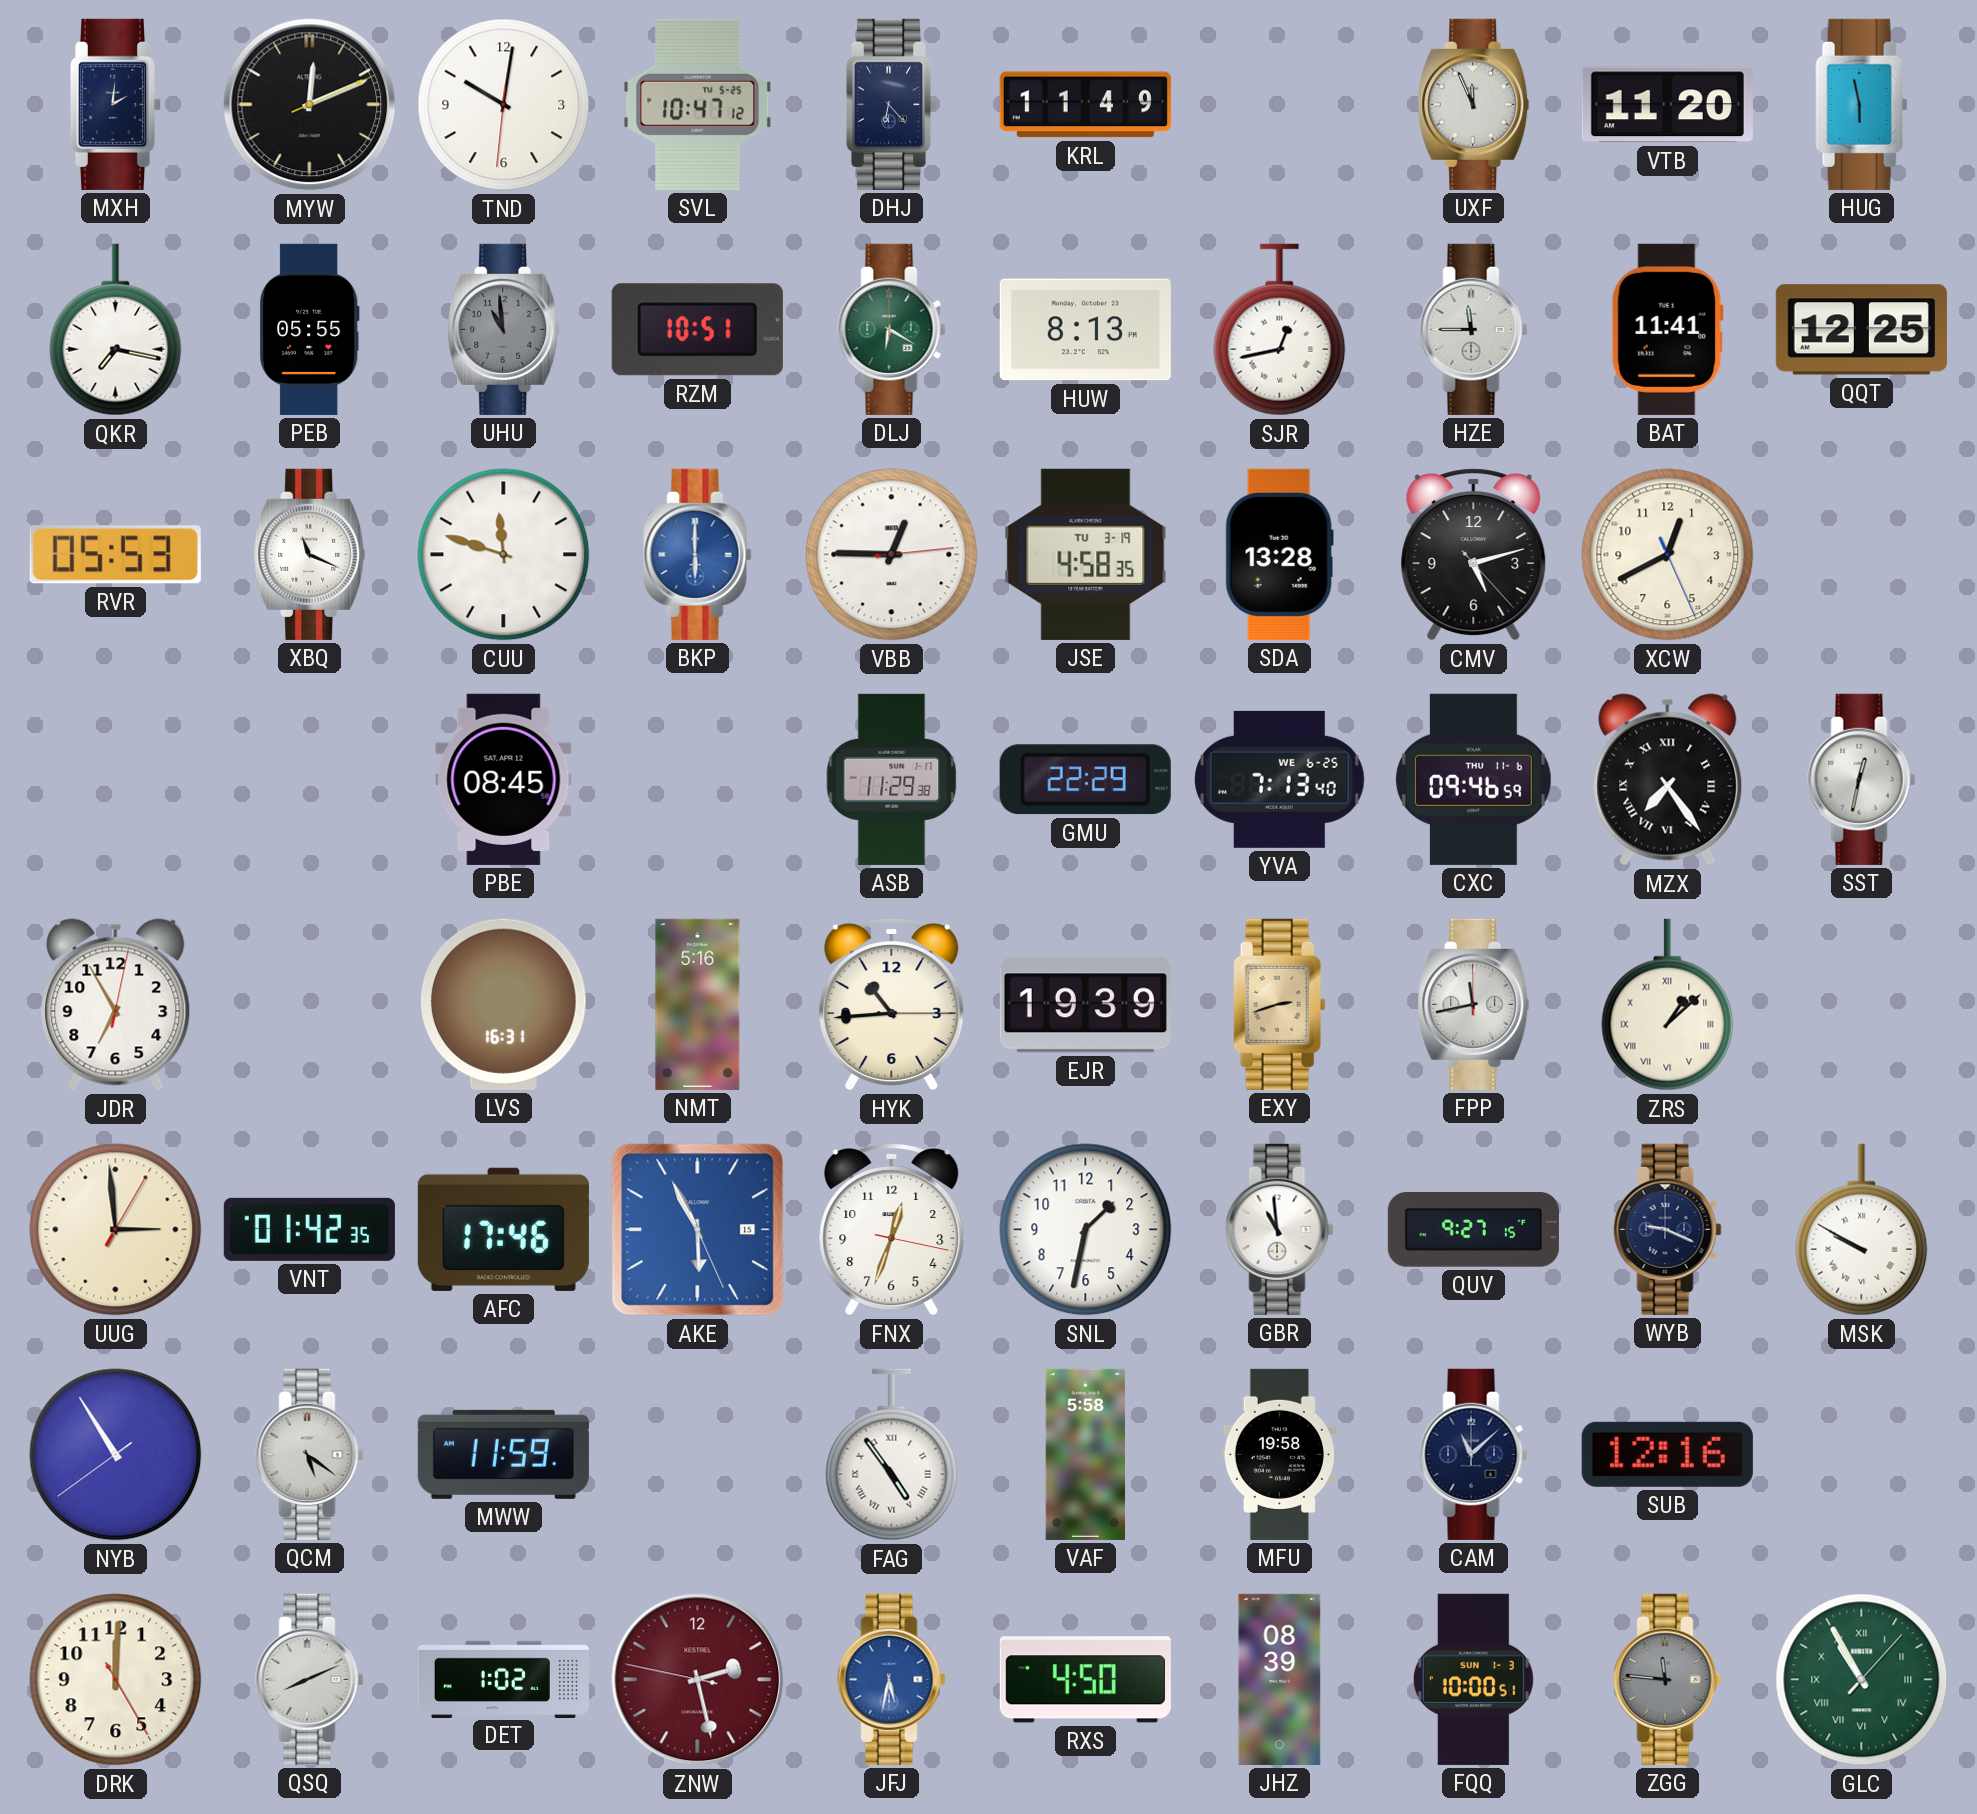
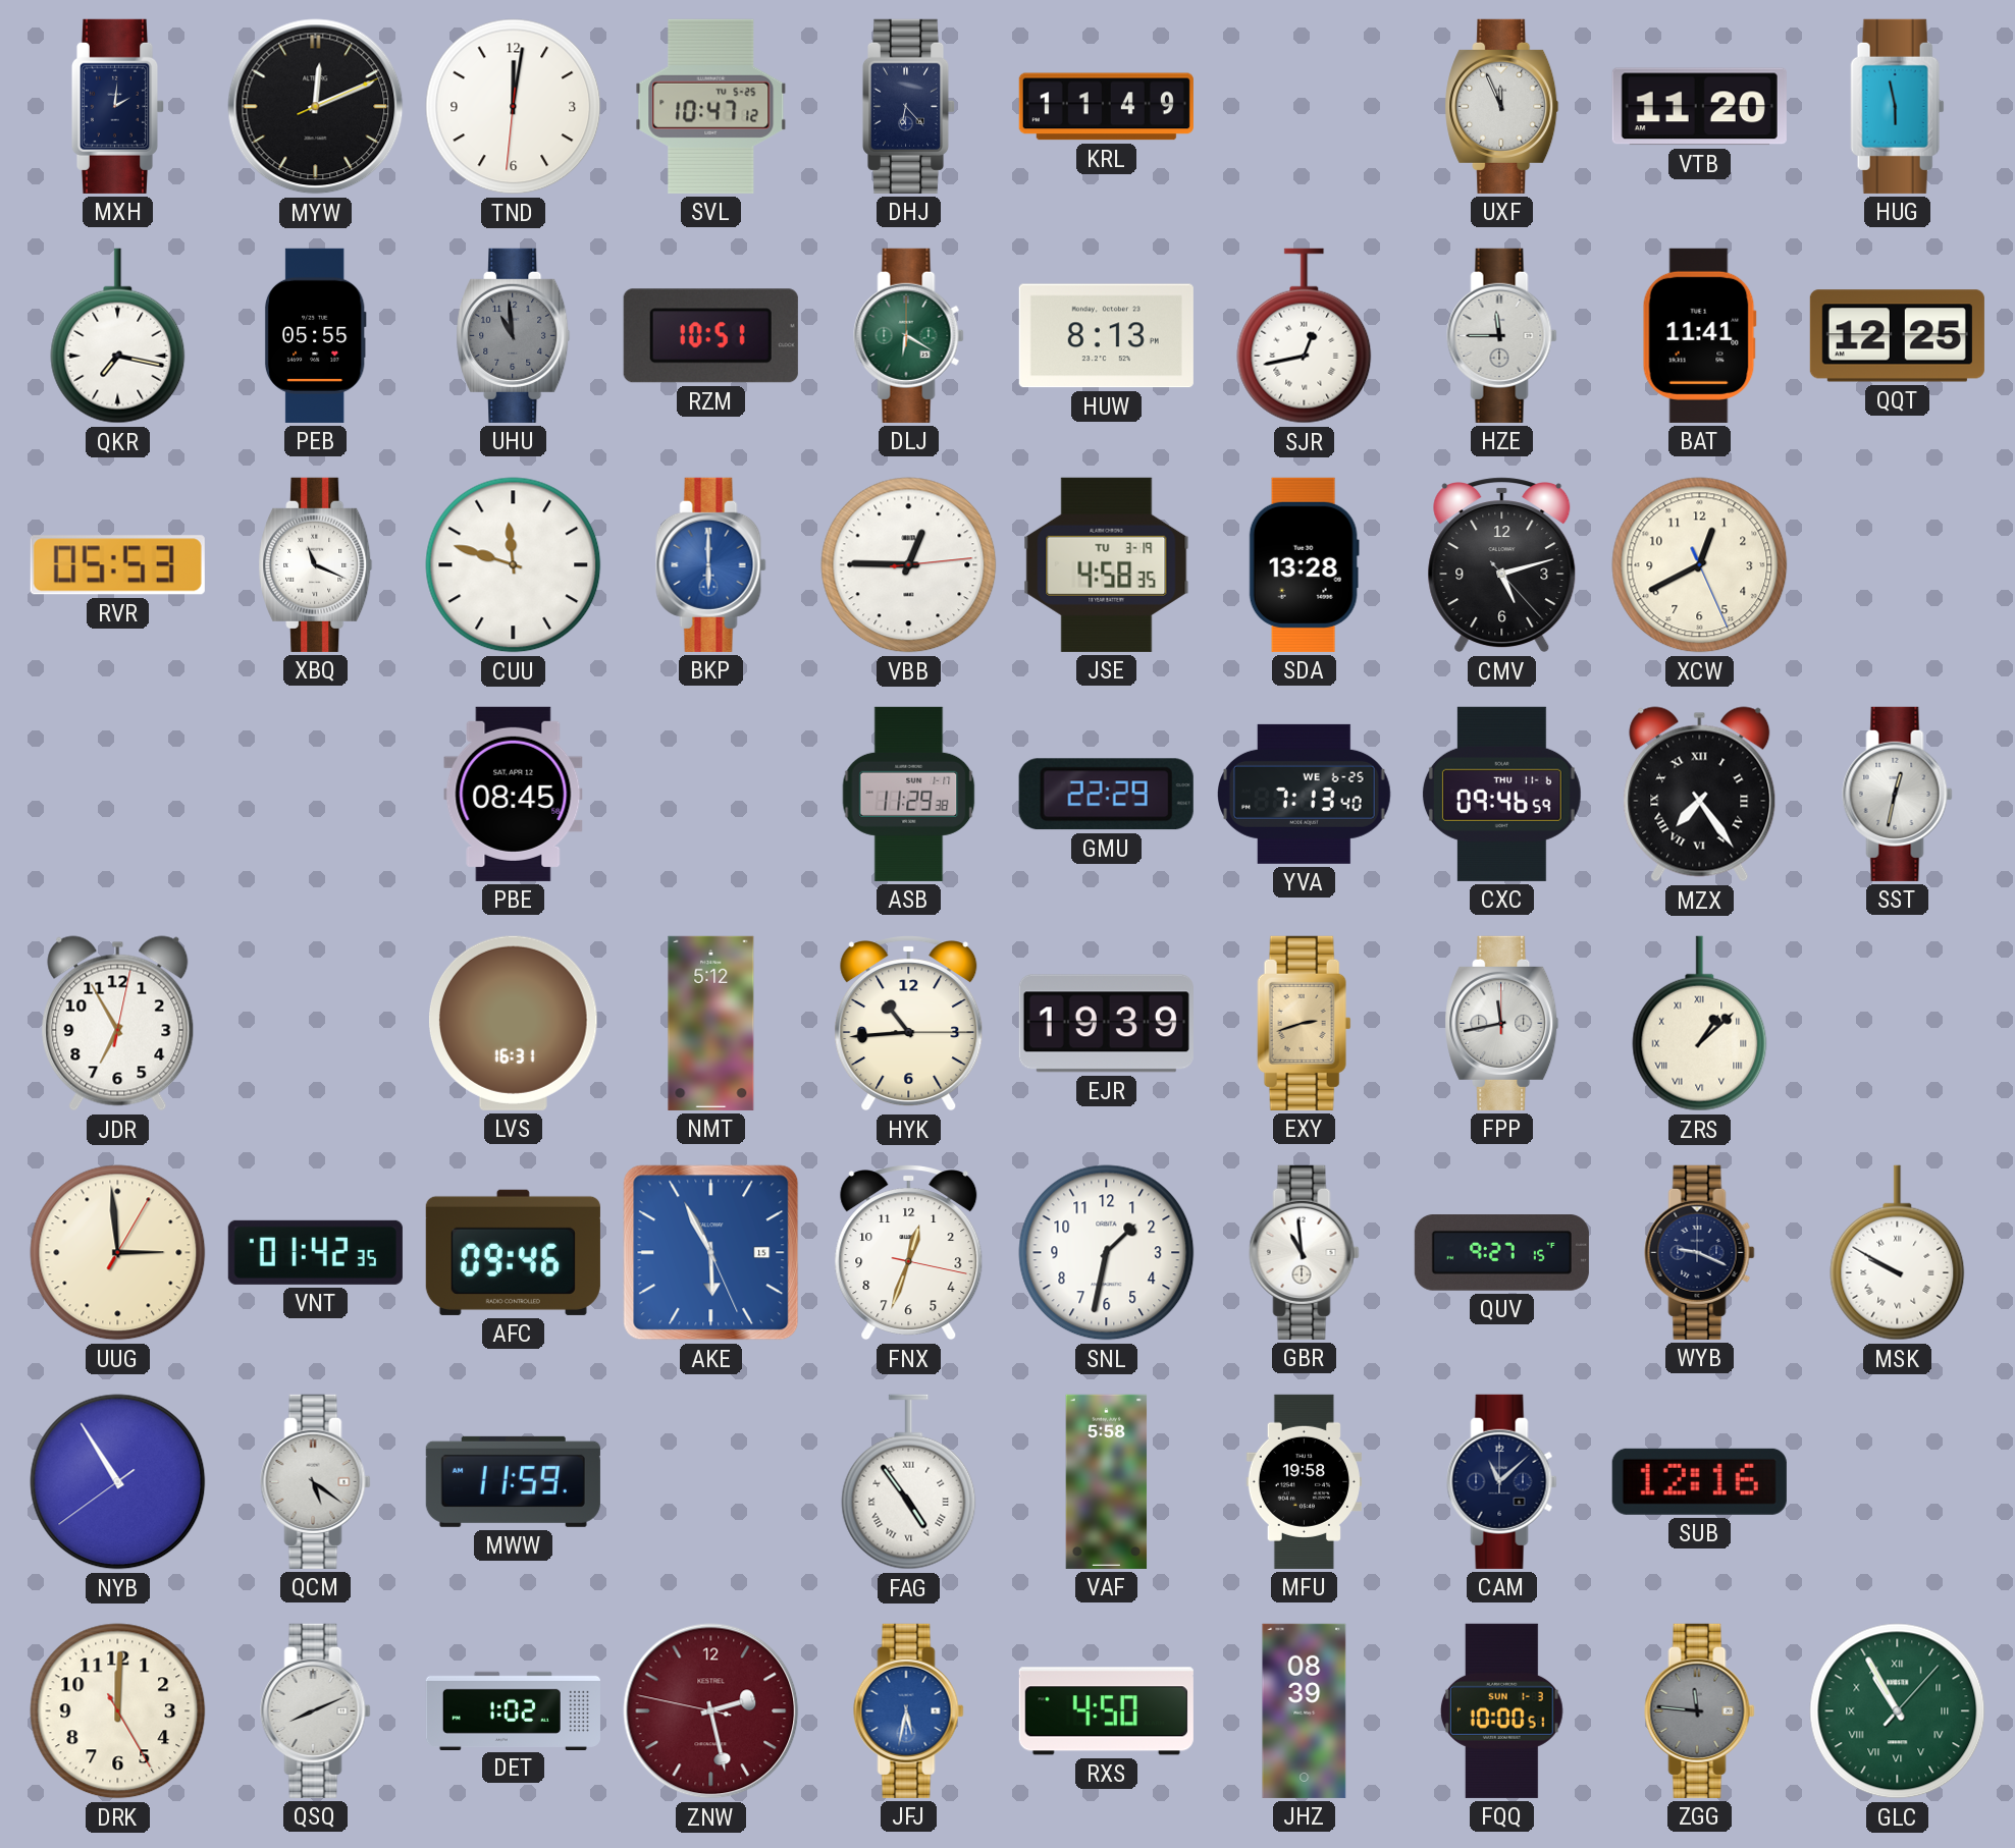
TND: 10:01 -> 12:01
NMT: 5:16 -> 5:12
AFC: 17:46 -> 09:46
